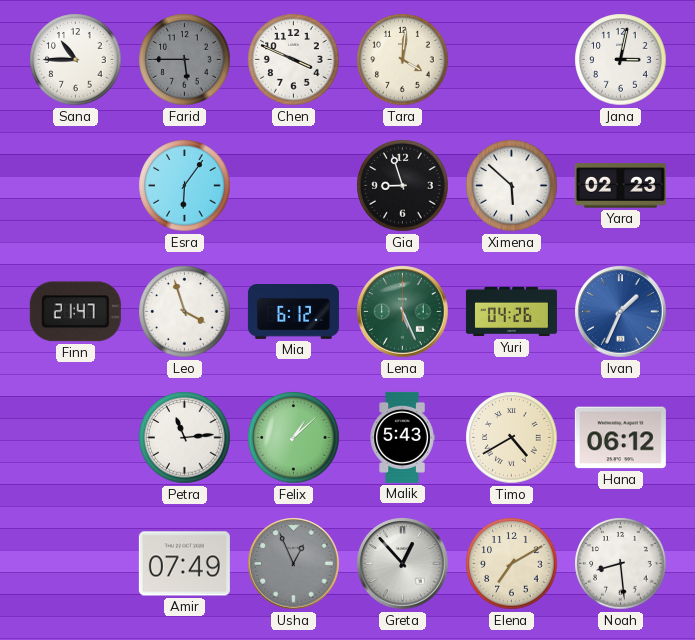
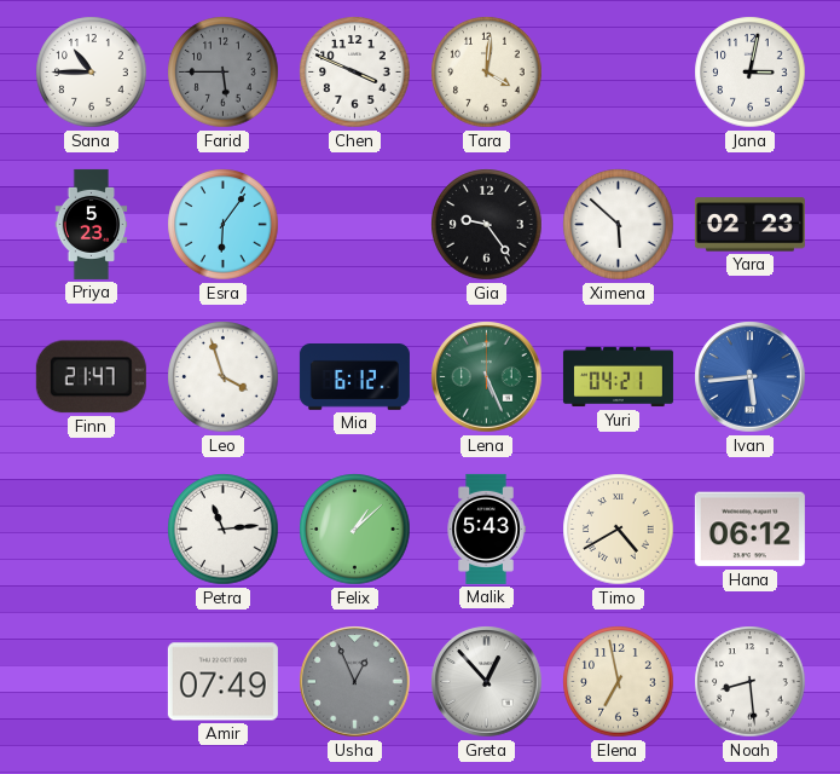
Priya: none -> 5:23
Gia: 8:57 -> 9:24
Yuri: 04:26 -> 04:21
Ivan: 1:34 -> 5:44
Elena: 7:10 -> 6:58
